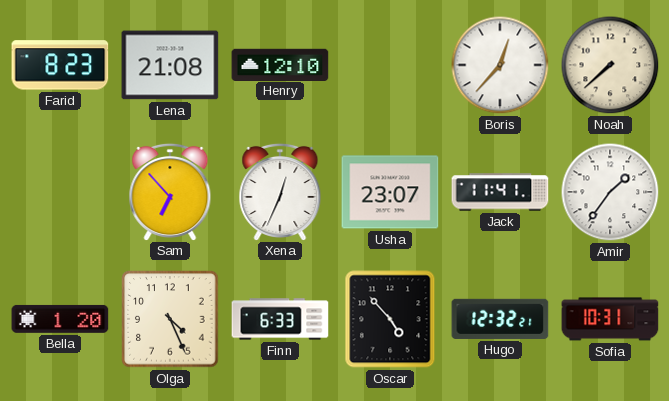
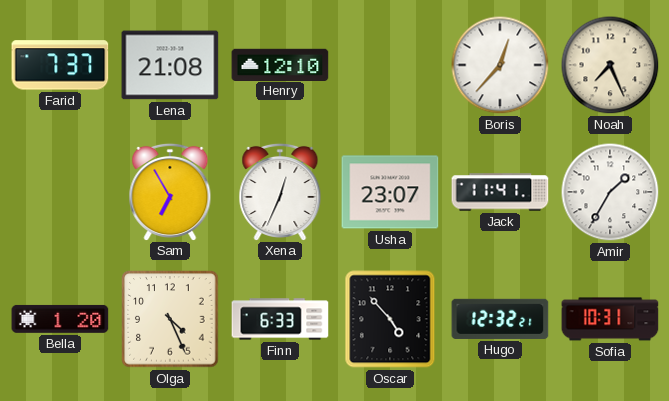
Farid: 8:23 -> 7:37
Noah: 7:38 -> 7:26
Sam: 6:53 -> 6:55
Amir: 1:36 -> 1:35
